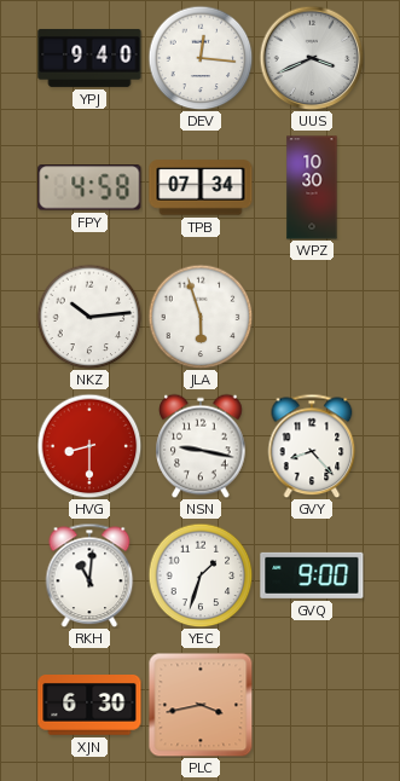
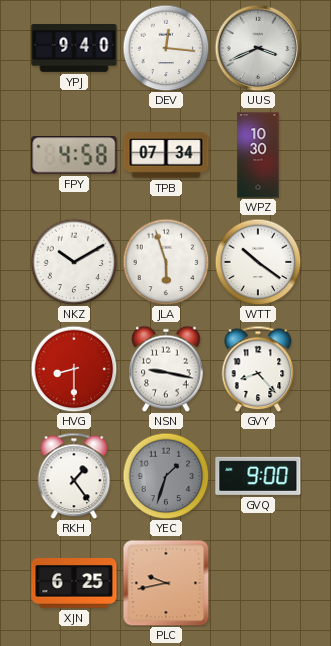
NKZ: 10:14 -> 10:10
WTT: none -> 10:21
RKH: 11:01 -> 1:24
YEC dial: white -> grey
XJN: 6:30 -> 6:25
PLC: 3:43 -> 9:43
